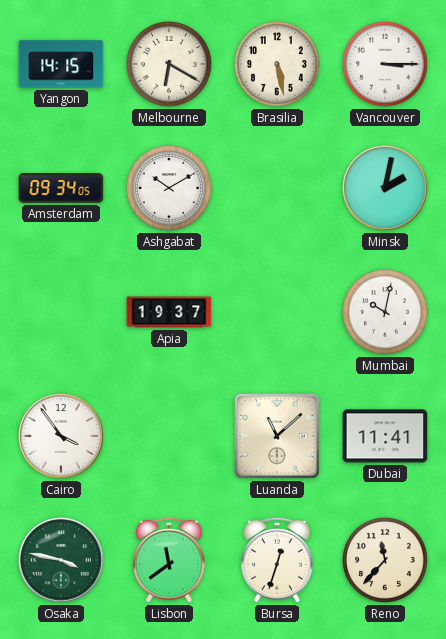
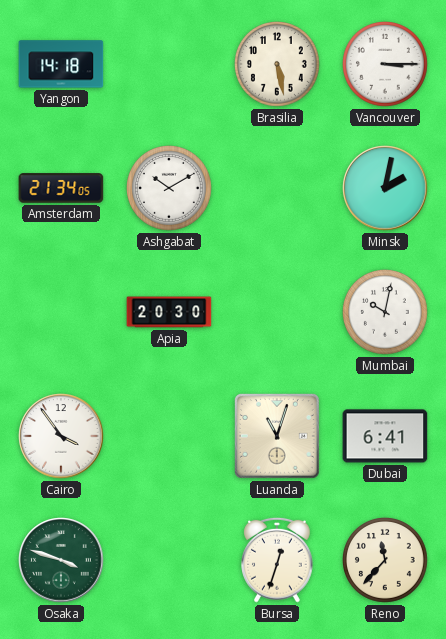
Yangon: 14:15 -> 14:18
Melbourne: 6:20 -> none
Amsterdam: 09:34 -> 21:34
Apia: 19:37 -> 20:30
Luanda: 11:08 -> 11:03
Dubai: 11:41 -> 6:41
Osaka: 3:47 -> 3:48
Lisbon: 11:39 -> none
